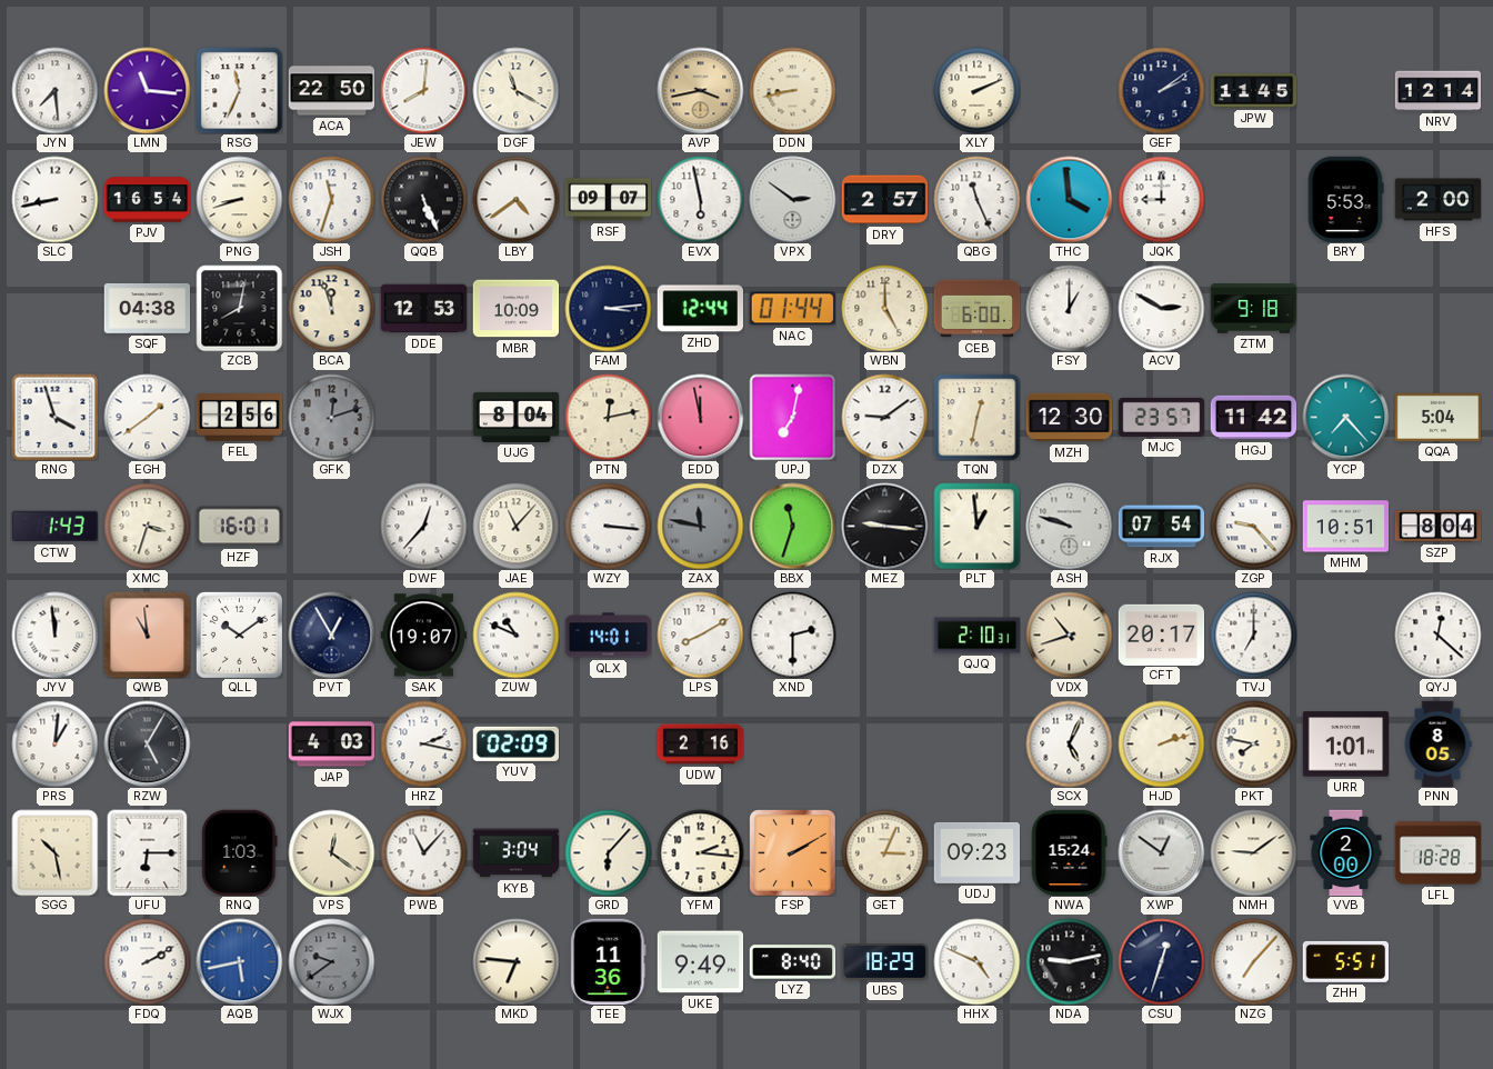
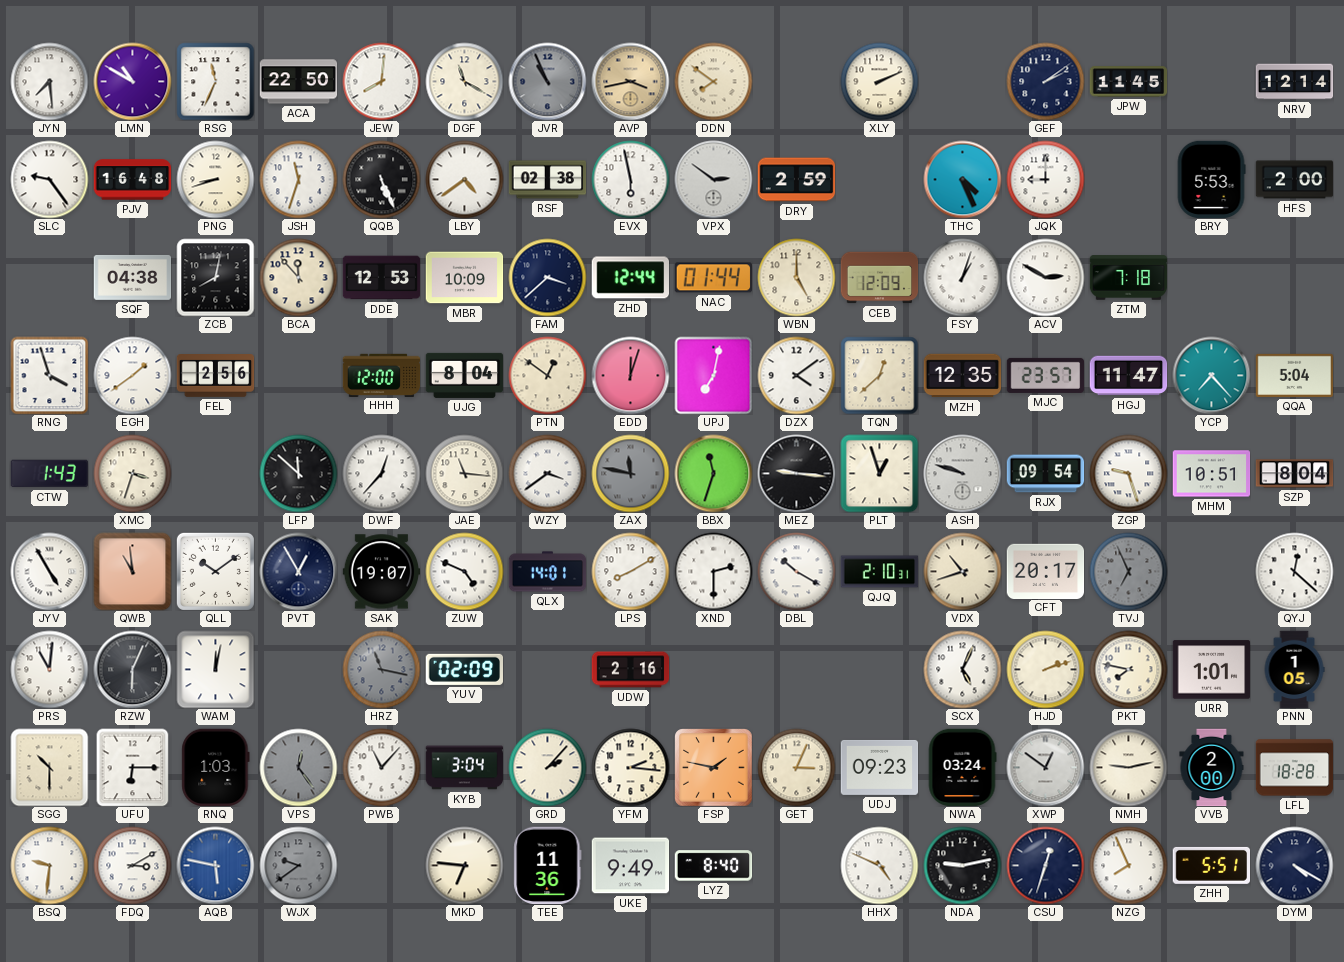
LMN: 11:16 -> 10:50
JVR: none -> 10:56
DDN: 8:43 -> 7:51
SLC: 8:43 -> 9:24
PJV: 16:54 -> 16:48
RSF: 09:07 -> 02:38
DRY: 2:57 -> 2:59
QBG: 11:26 -> none
THC: 3:59 -> 4:26
BCA: 11:57 -> 11:53
FAM: 3:14 -> 3:38
CEB: 6:00 -> 12:09
FSY: 1:00 -> 1:03
ZTM: 9:18 -> 7:18
GFK: 12:12 -> none
HHH: none -> 12:00
PTN: 12:13 -> 12:51
EDD: 11:58 -> 12:03
DZX: 9:09 -> 4:09
TQN: 12:32 -> 12:38
MZH: 12:30 -> 12:35
HGJ: 11:42 -> 11:47
HZF: 16:01 -> none
LFP: none -> 11:52
JAE: 11:07 -> 11:16
WZY: 3:16 -> 3:39
PLT: 12:59 -> 12:57
RJX: 07:54 -> 09:54
ZGP: 9:23 -> 9:27
JYV: 11:59 -> 4:55
ZUW: 10:49 -> 4:49
DBL: none -> 10:20
TVJ: 7:00 -> 6:56
TVJ dial: white -> grey
PRS: 1:01 -> 11:01
RZW: 5:05 -> 6:04
WAM: none -> 12:02
JAP: 4:03 -> none
HRZ: 2:17 -> 11:17
HRZ dial: white -> grey
PNN: 8:05 -> 1:05
SGG: 10:28 -> 10:30
VPS: 12:21 -> 12:24
VPS dial: cream -> grey
GRD: 6:07 -> 2:07
FSP: 2:10 -> 1:47
NWA: 15:24 -> 03:24
NMH: 9:09 -> 9:13
BSQ: none -> 9:31
FDQ: 2:10 -> 3:10
AQB: 5:43 -> 5:47
UBS: 18:29 -> none
NZG: 7:07 -> 7:56
DYM: none -> 4:20
